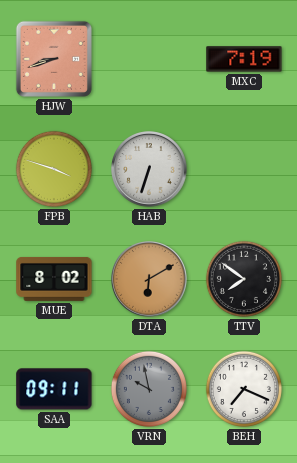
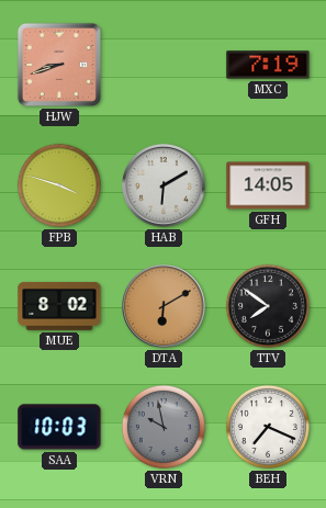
HAB: 6:33 -> 6:10
GFH: none -> 14:05
SAA: 09:11 -> 10:03
